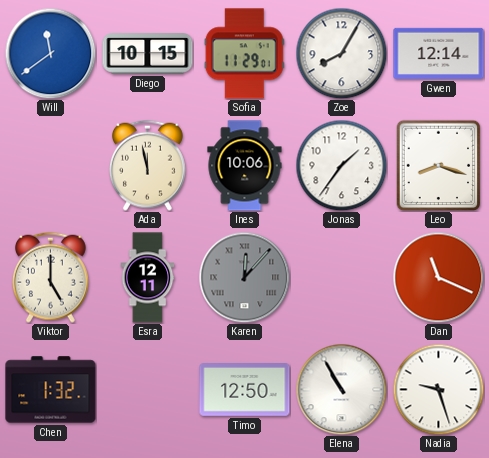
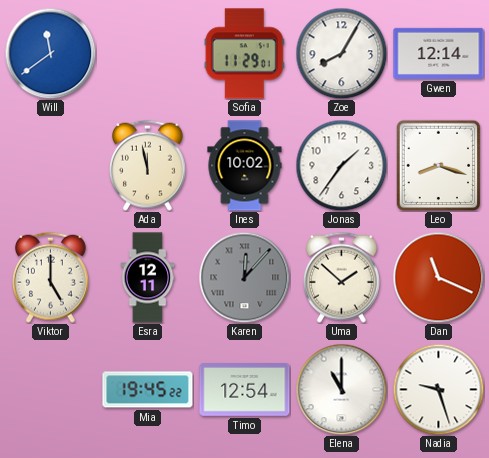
Diego: 10:15 -> none
Ines: 10:06 -> 10:02
Uma: none -> 1:52
Chen: 1:32 -> none
Mia: none -> 19:45
Timo: 12:50 -> 12:54
Elena: 10:55 -> 11:00
